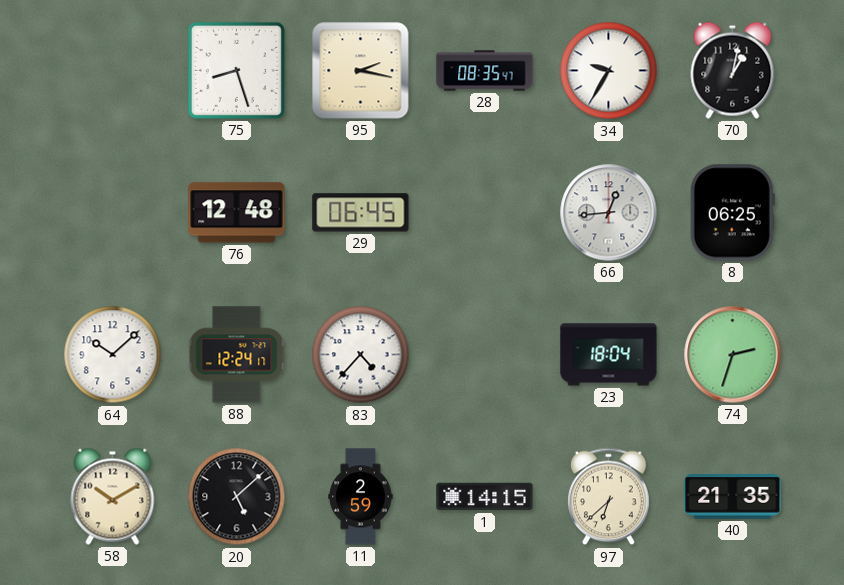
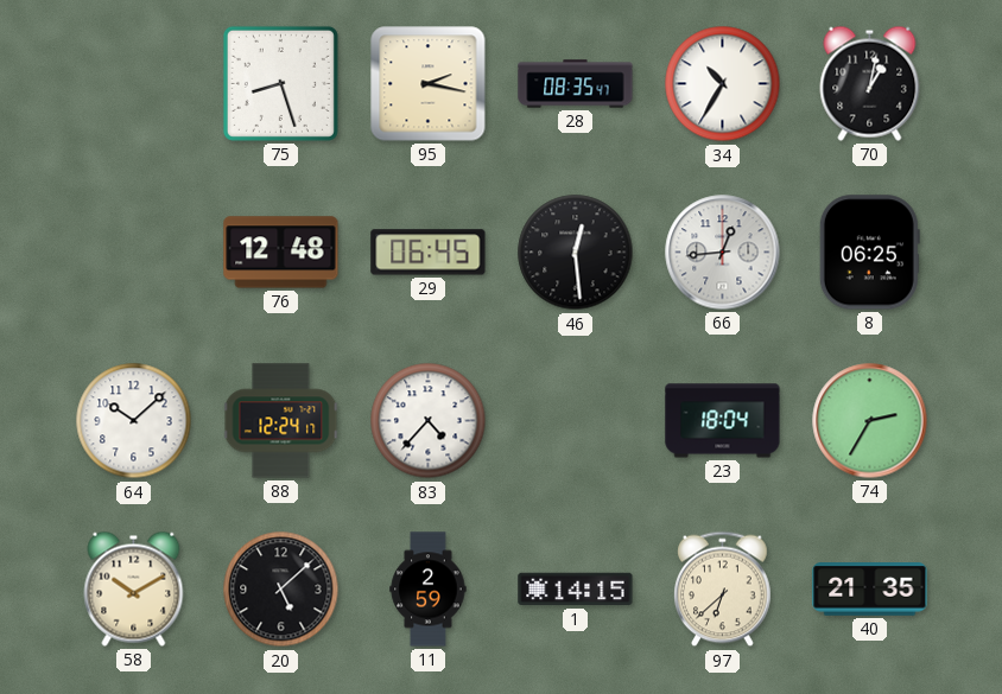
34: 9:35 -> 10:35
46: none -> 12:29
74: 2:33 -> 2:35
